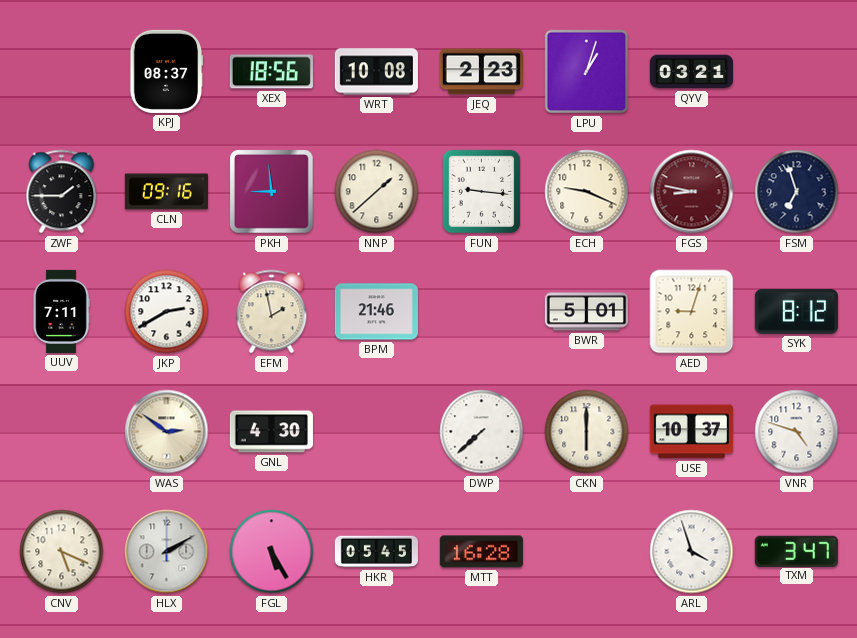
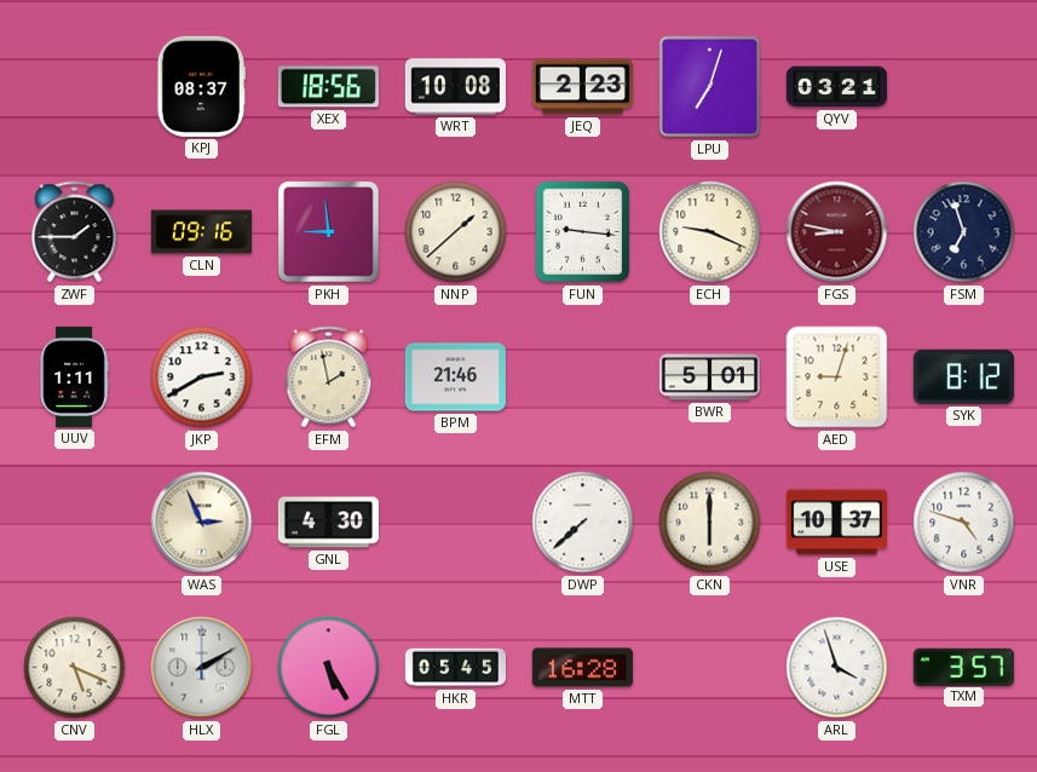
LPU: 1:03 -> 7:03
UUV: 7:11 -> 1:11
WAS: 2:51 -> 2:56
TXM: 3:47 -> 3:57
